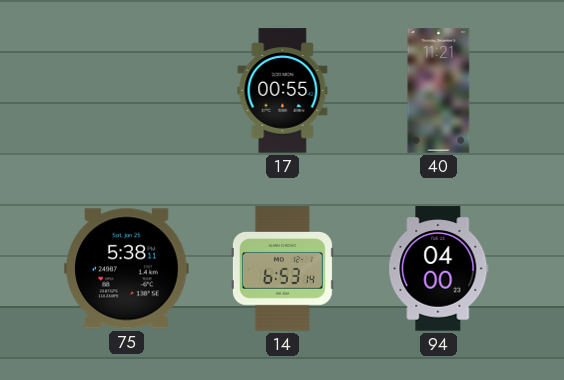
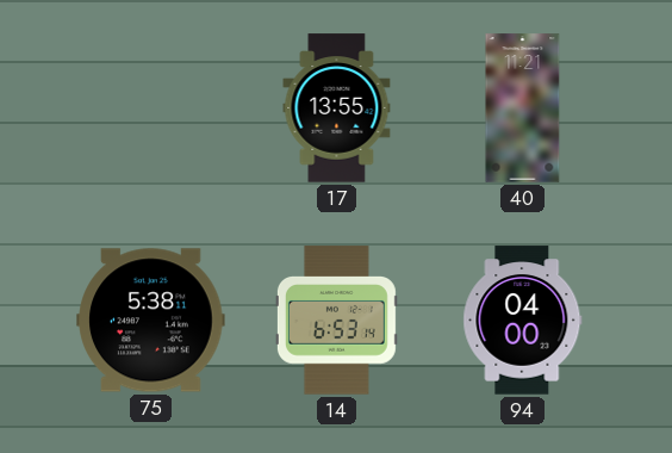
17: 00:55 -> 13:55
